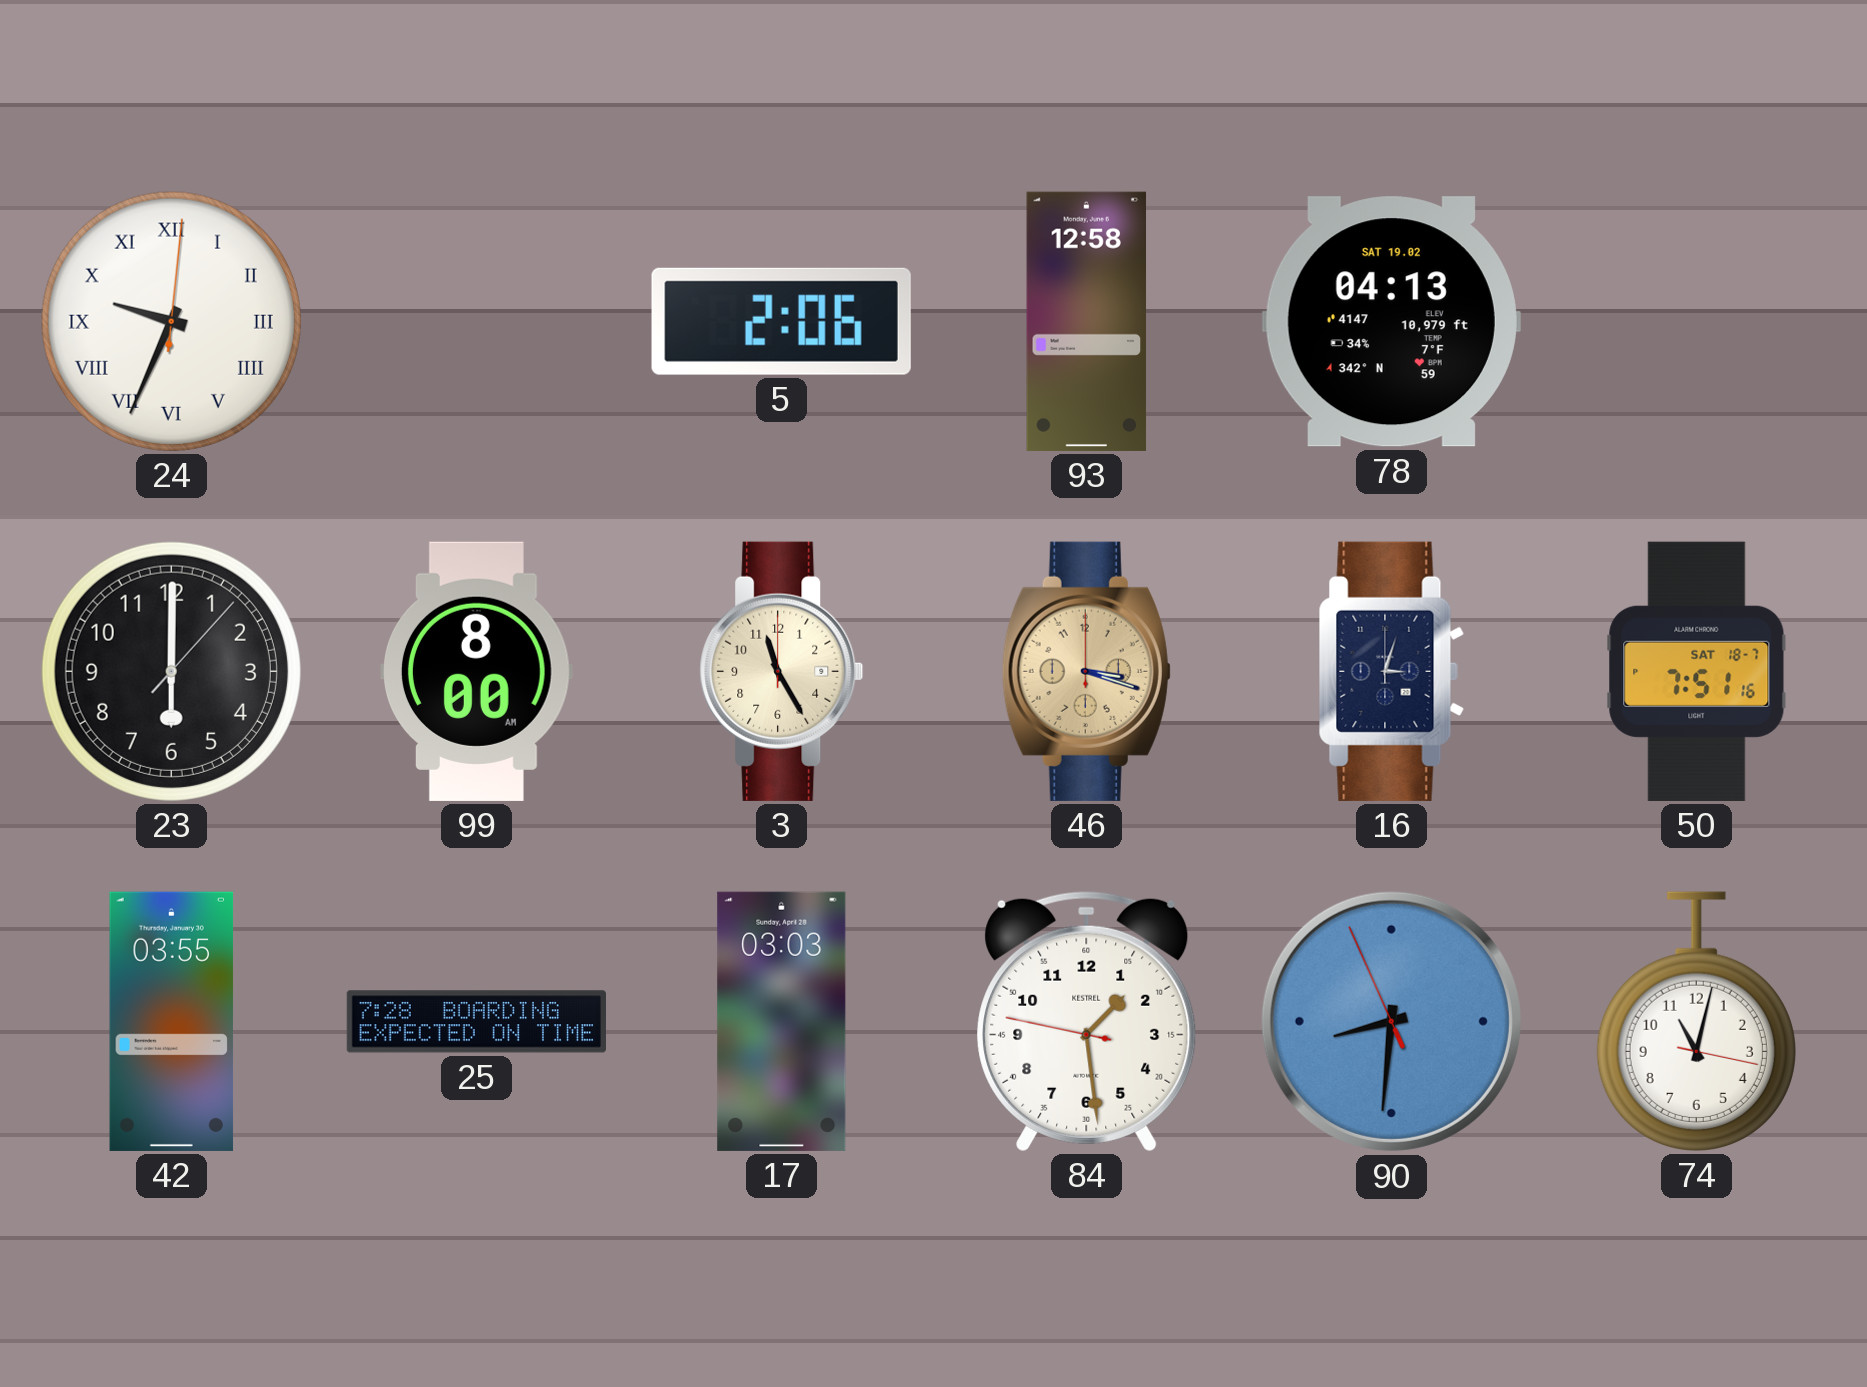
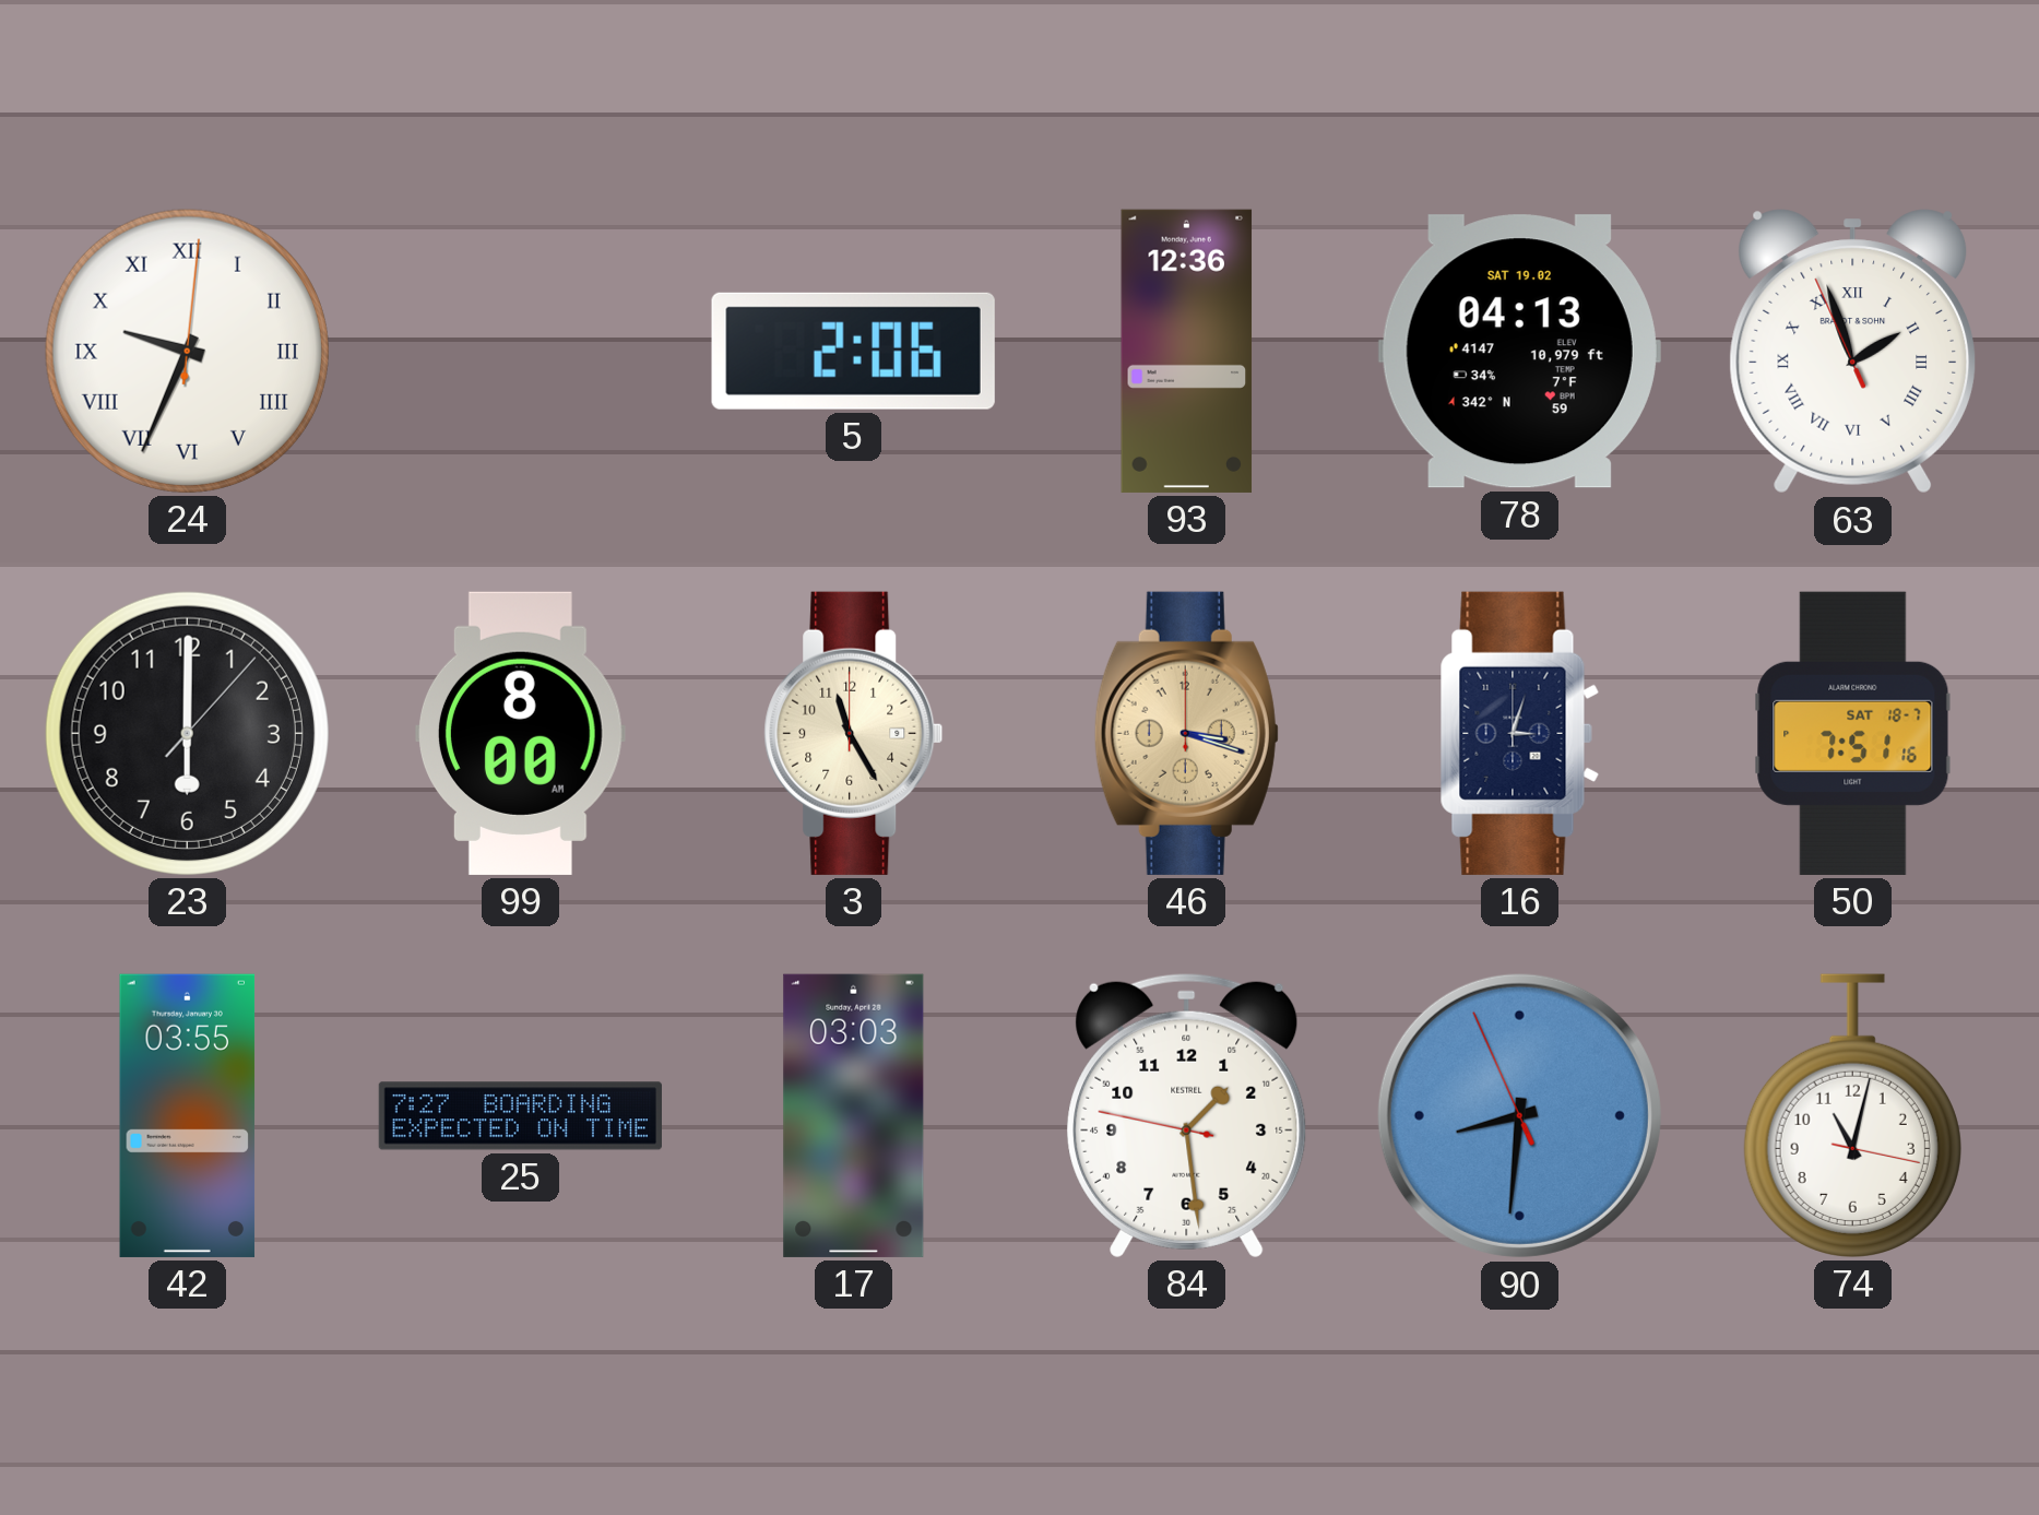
93: 12:58 -> 12:36
63: none -> 1:56
25: 7:28 -> 7:27
